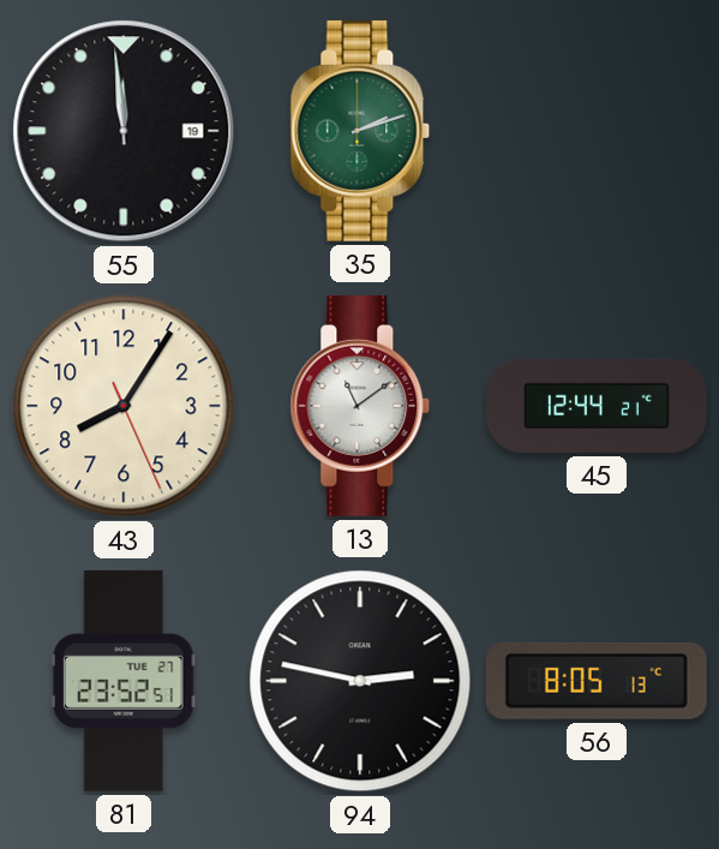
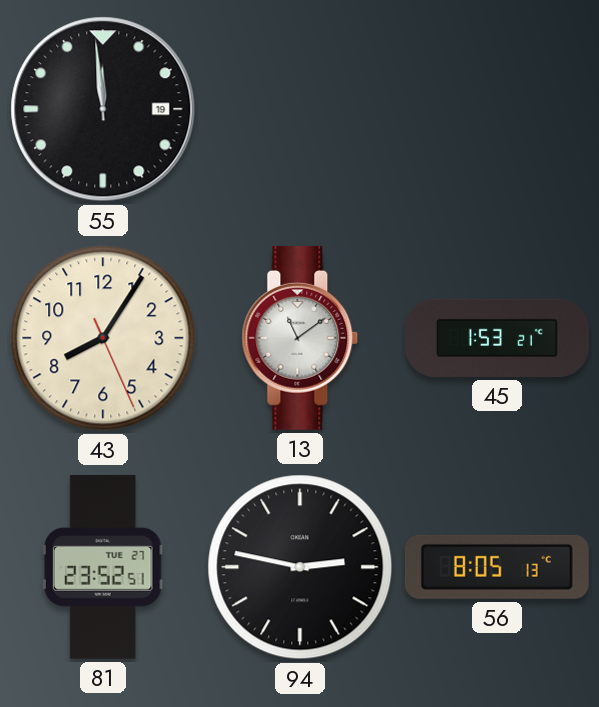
35: 2:12 -> none
45: 12:44 -> 1:53
